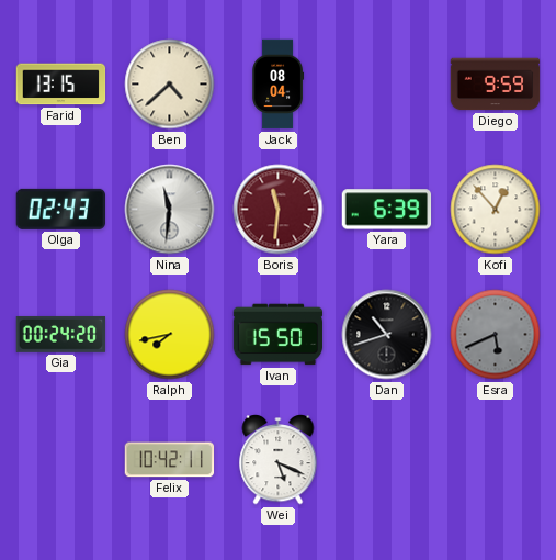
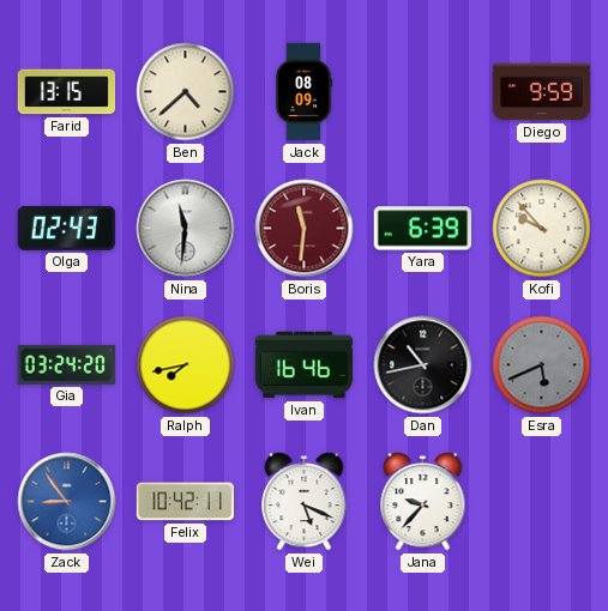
Jack: 08:04 -> 08:09
Kofi: 12:53 -> 9:53
Gia: 00:24 -> 03:24
Ivan: 15:50 -> 16:46
Dan: 10:42 -> 10:43
Zack: none -> 8:54
Jana: none -> 9:37
